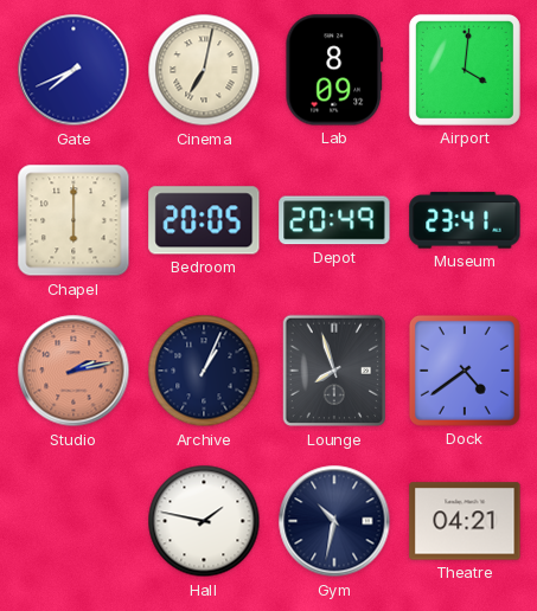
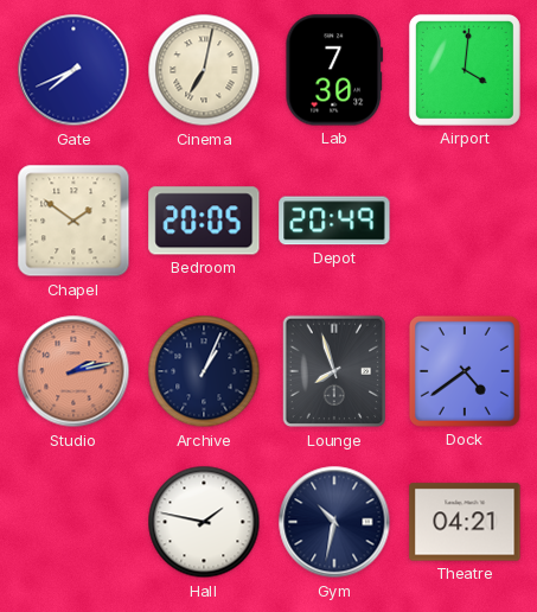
Lab: 8:09 -> 7:30
Chapel: 6:00 -> 1:51
Museum: 23:41 -> none
